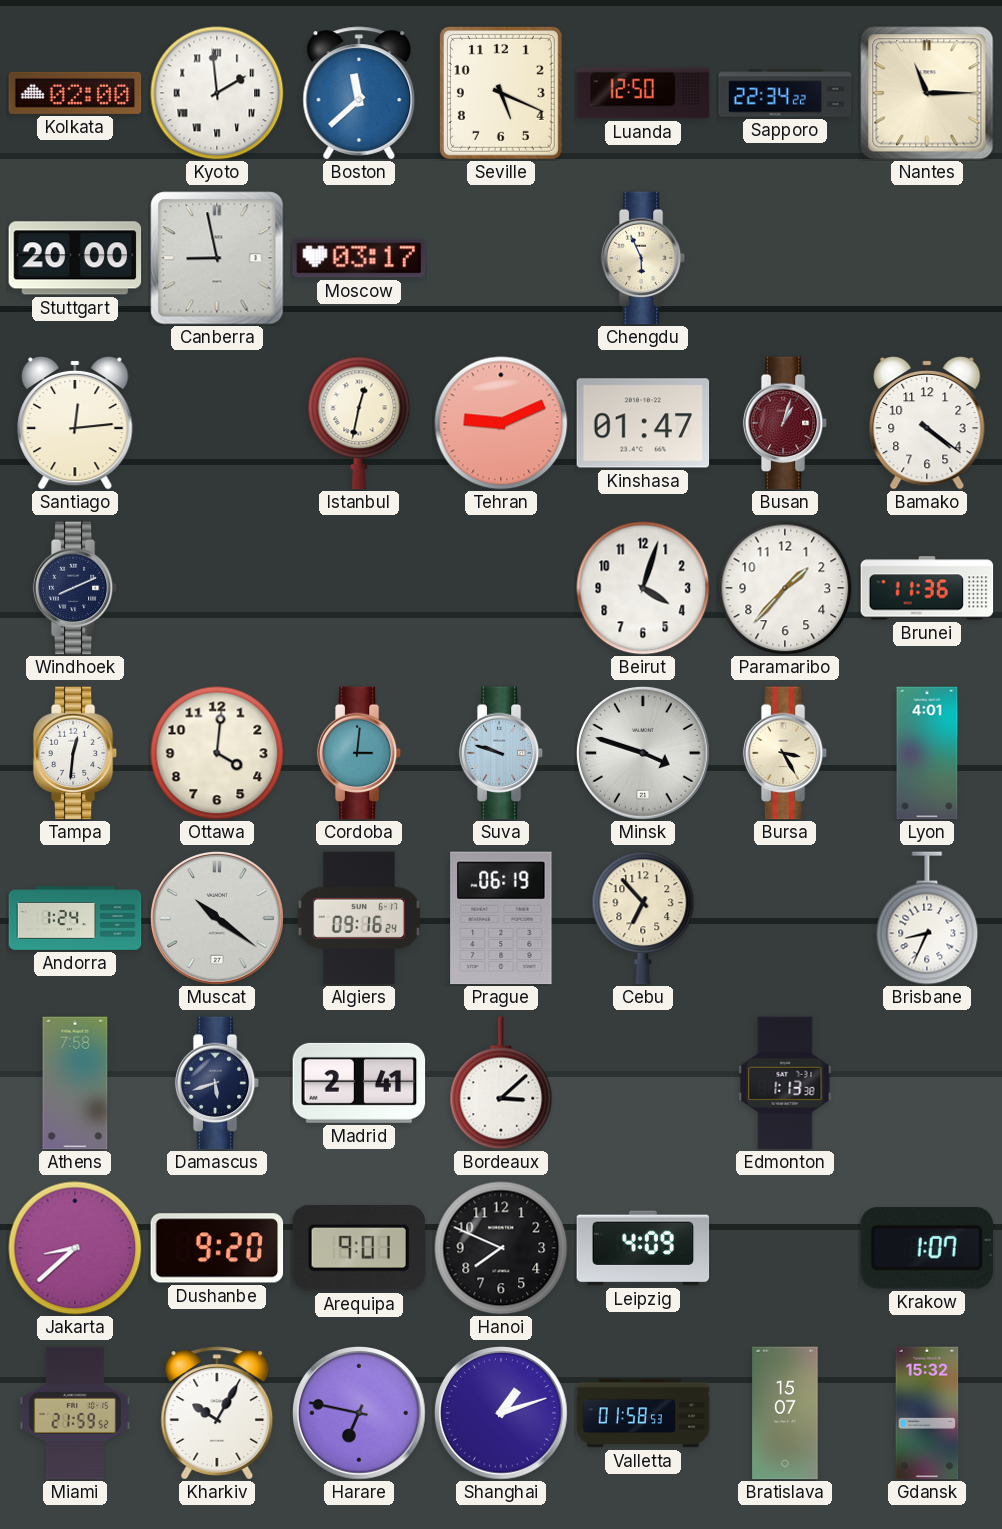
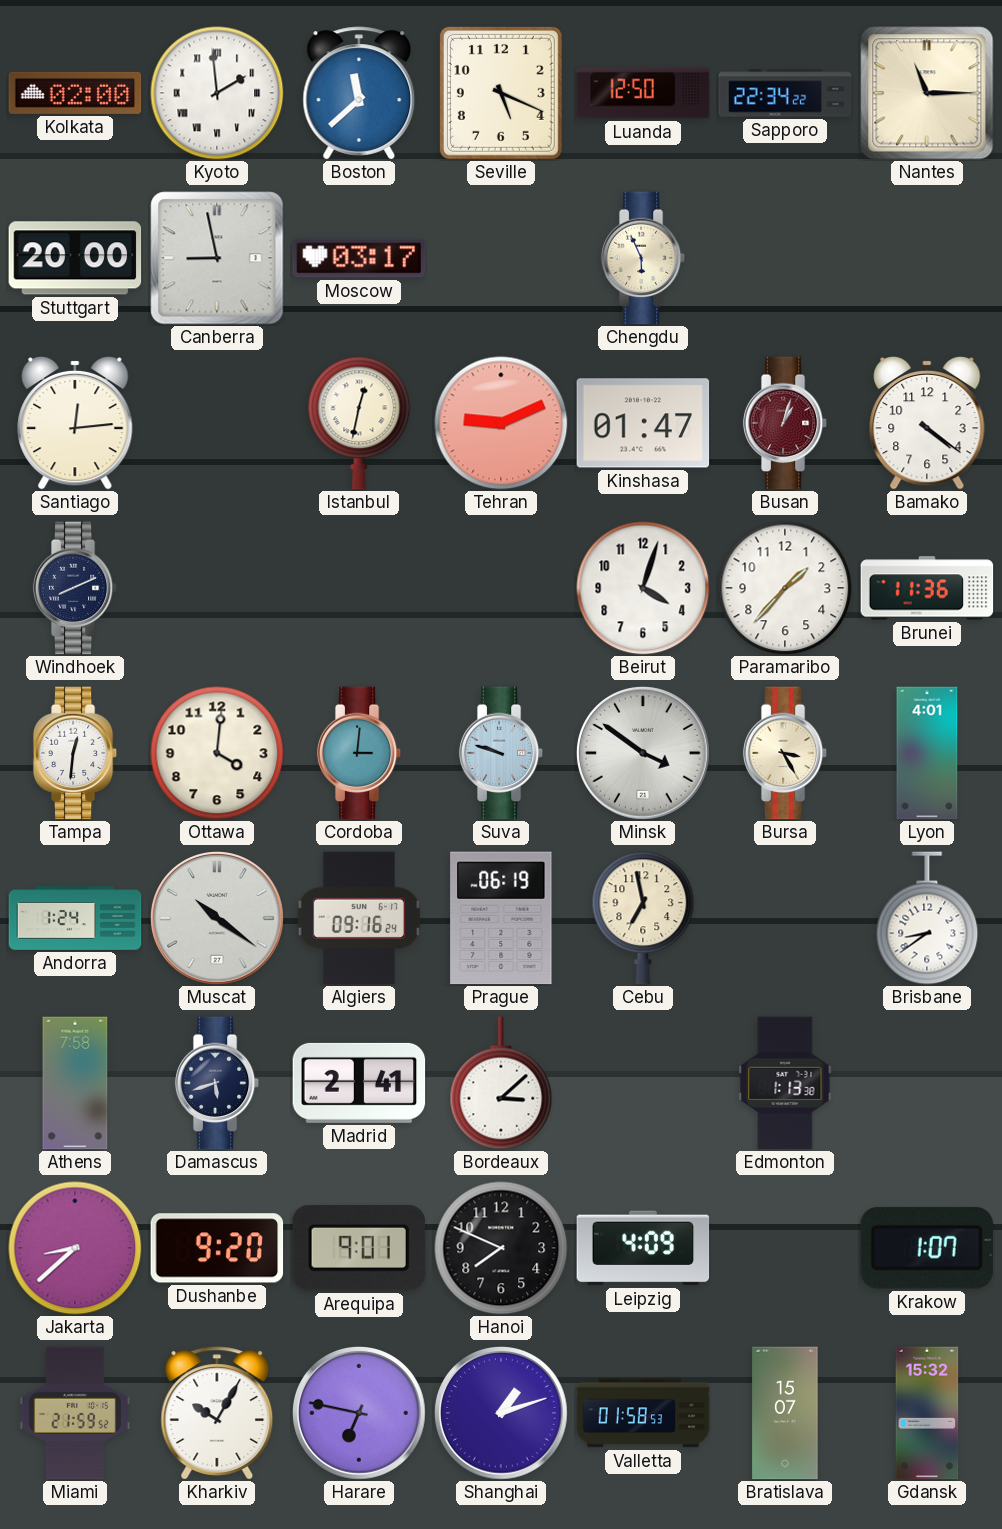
Minsk: 3:48 -> 3:51
Cebu: 6:53 -> 6:58
Brisbane: 8:34 -> 8:39
